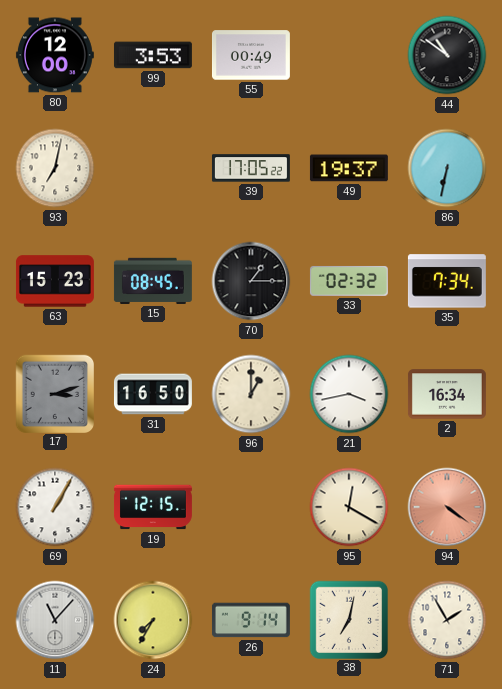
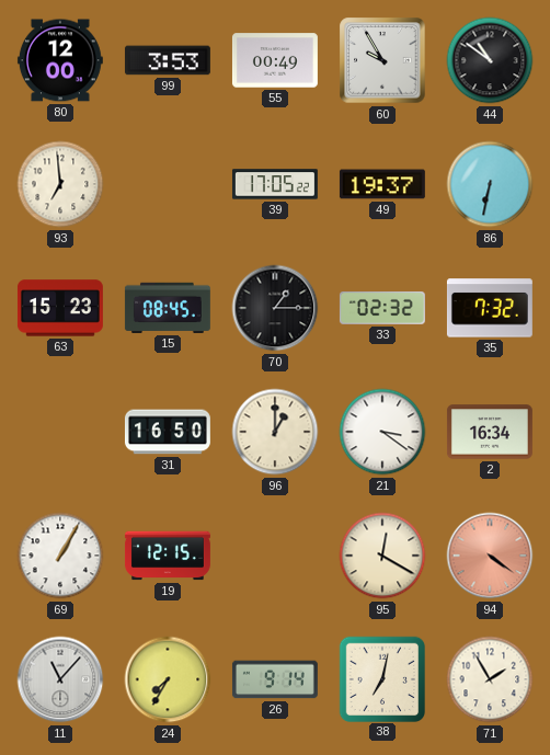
60: none -> 9:55
93: 7:02 -> 6:59
35: 7:34 -> 7:32
17: 3:12 -> none
21: 3:43 -> 3:21
